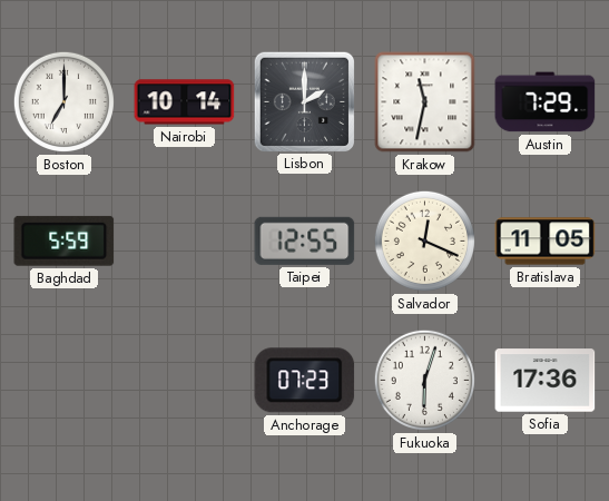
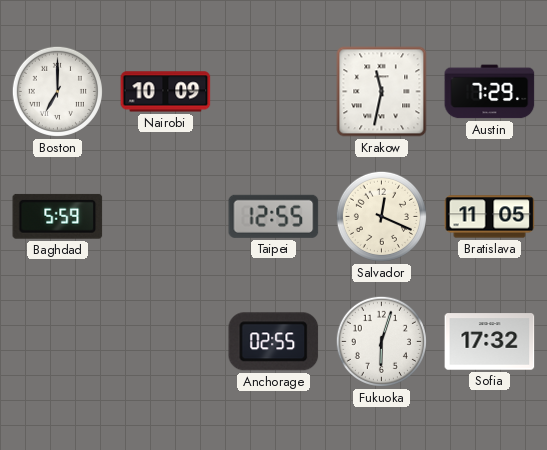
Nairobi: 10:14 -> 10:09
Lisbon: 2:00 -> none
Anchorage: 07:23 -> 02:55
Sofia: 17:36 -> 17:32
